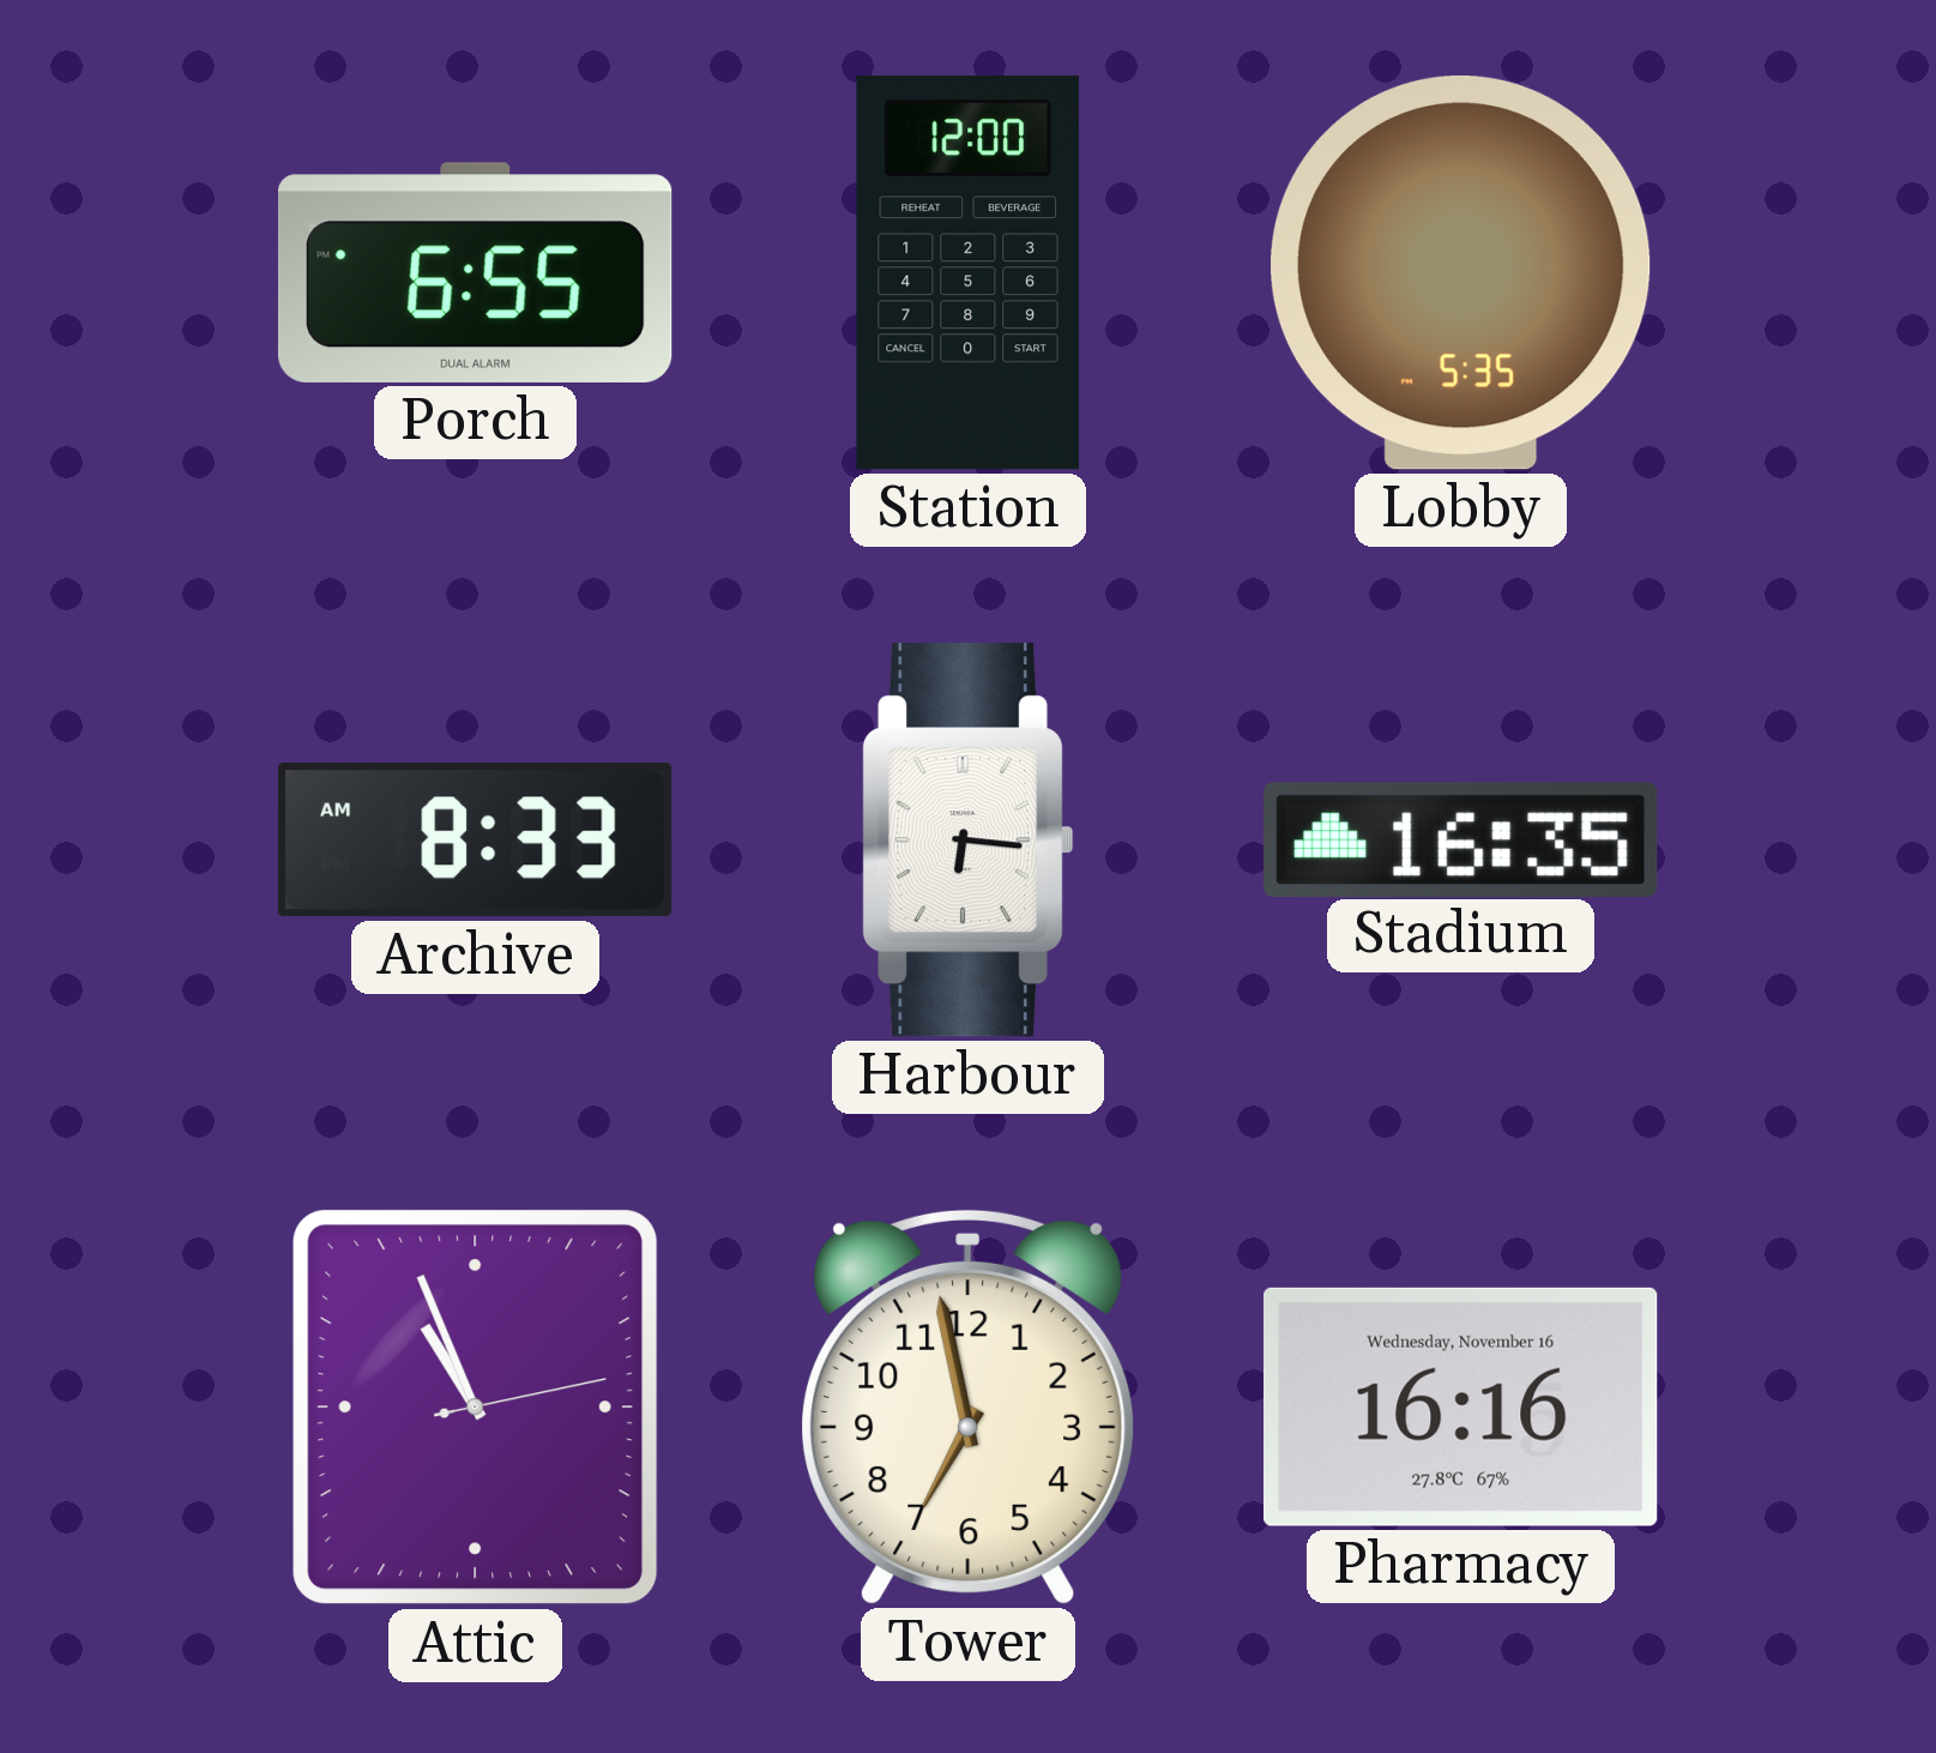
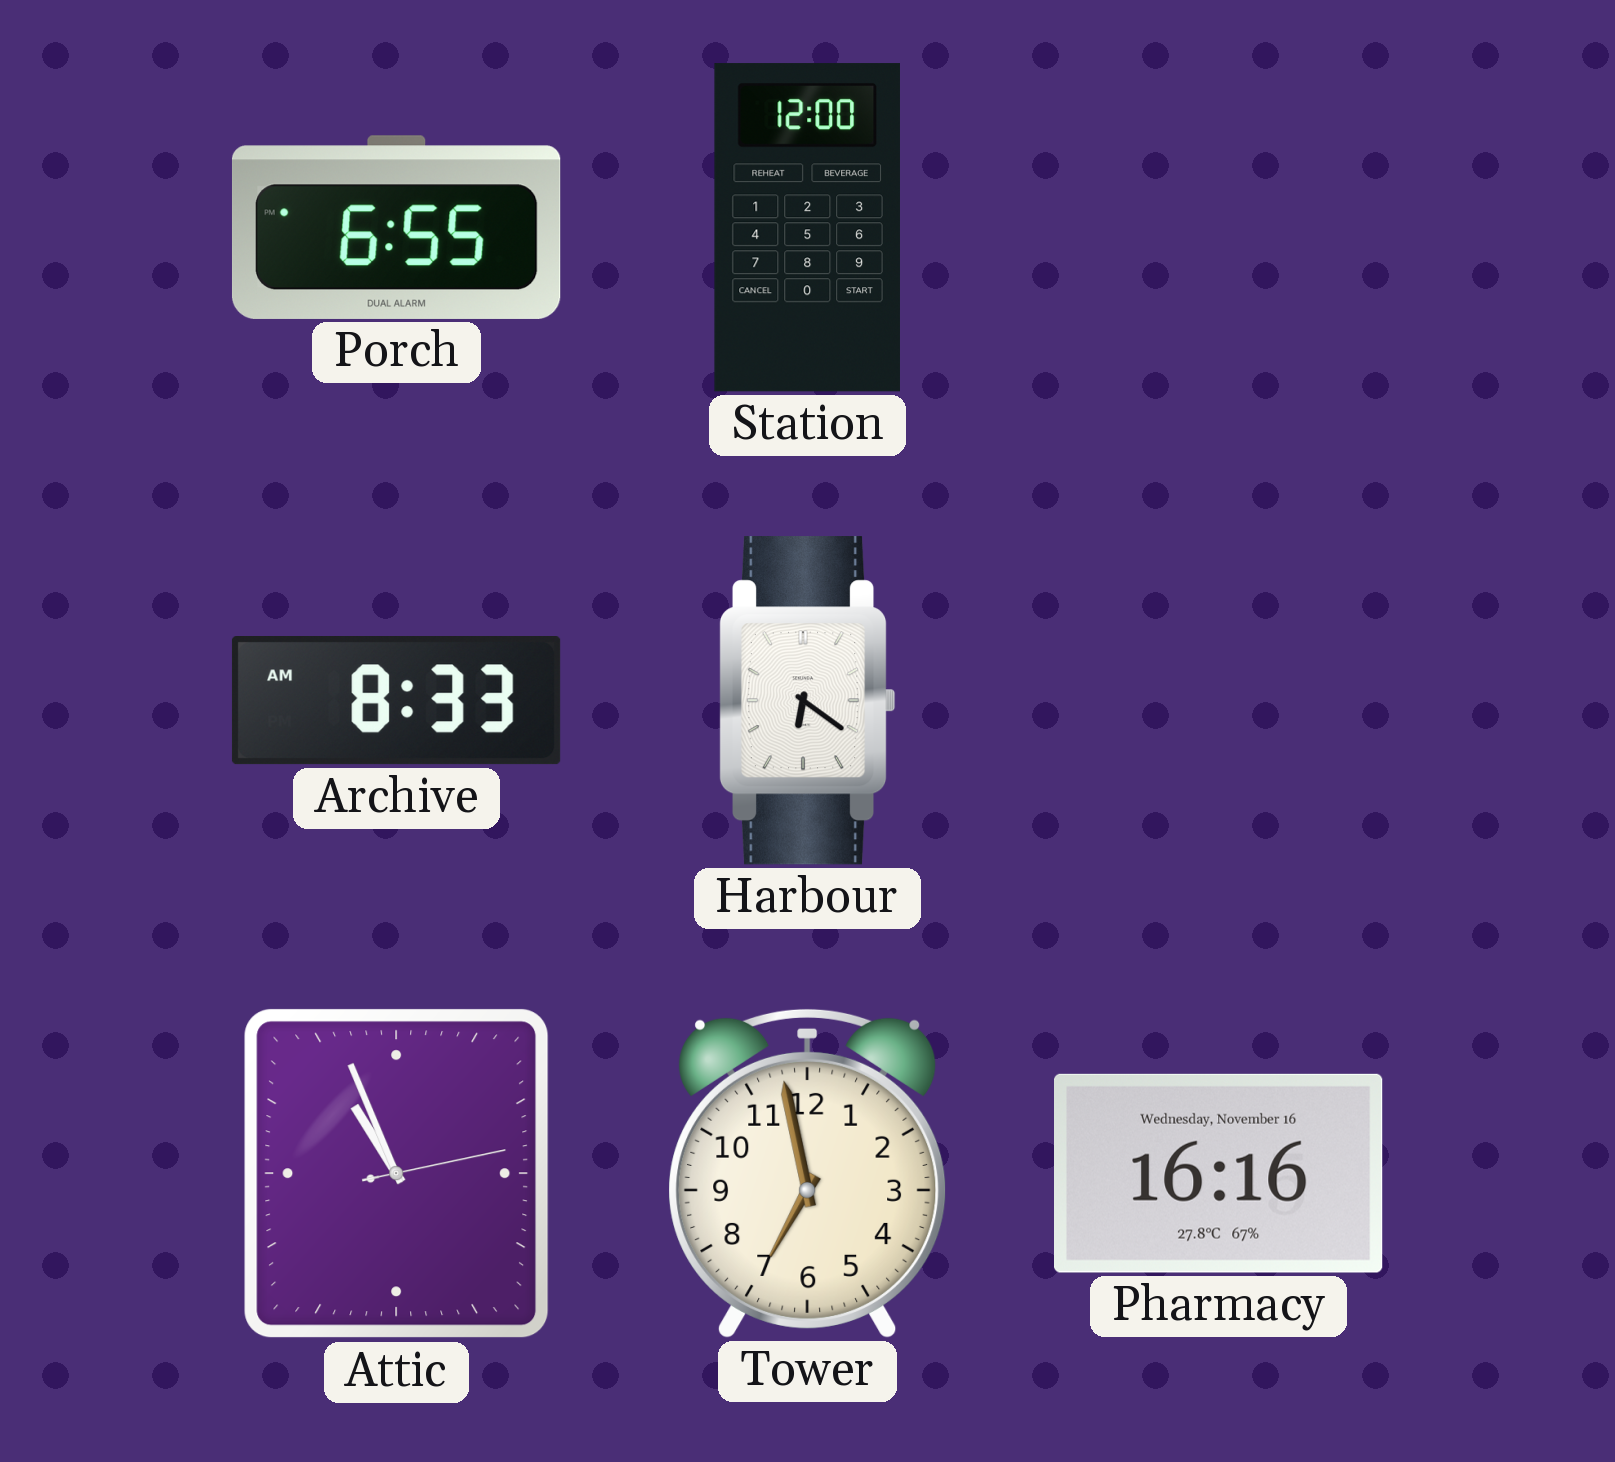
Lobby: 5:35 -> none
Harbour: 6:16 -> 6:21
Stadium: 16:35 -> none
